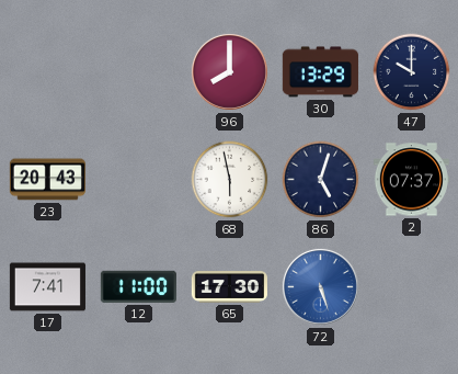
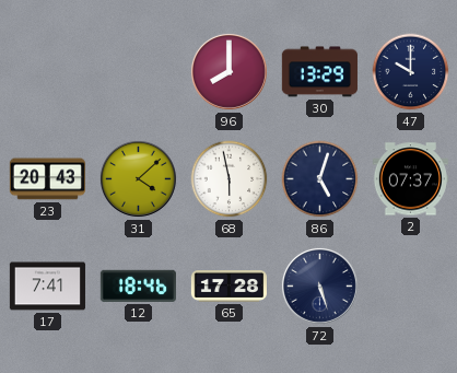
31: none -> 4:08
12: 11:00 -> 18:46
65: 17:30 -> 17:28
72 dial: blue -> navy
